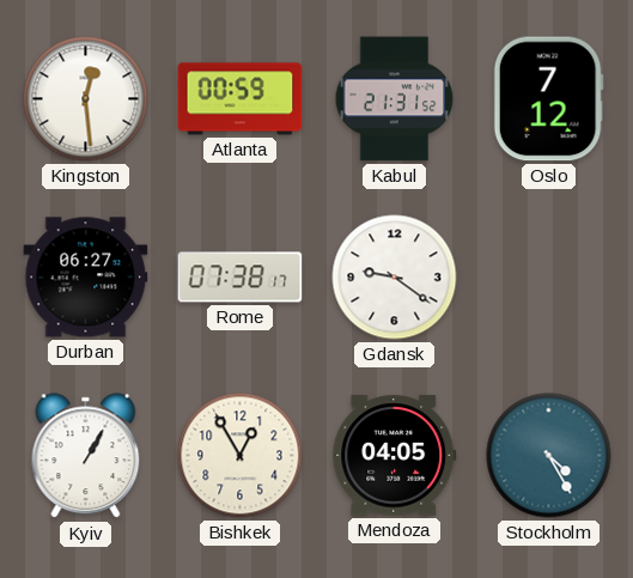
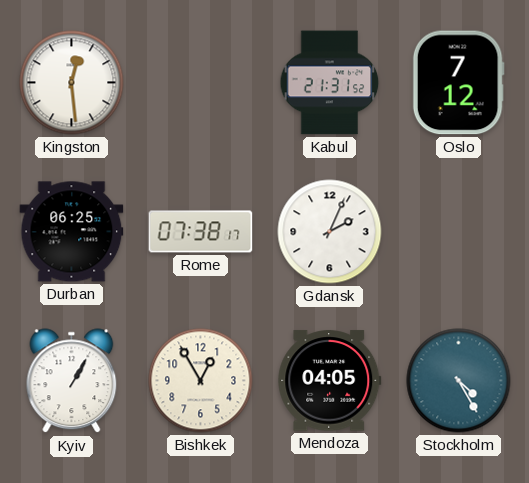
Atlanta: 00:59 -> none
Durban: 06:27 -> 06:25
Gdansk: 9:21 -> 2:04
